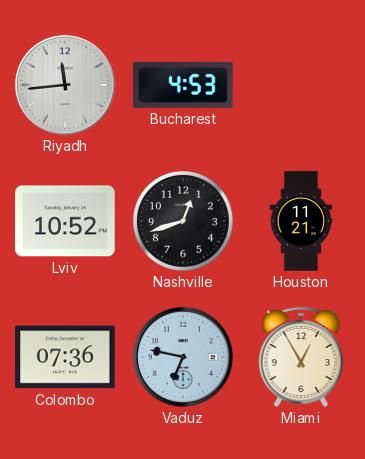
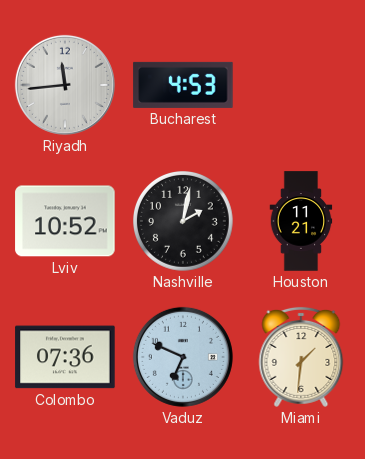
Nashville: 12:42 -> 2:02
Vaduz: 6:47 -> 6:49
Miami: 12:55 -> 1:31
